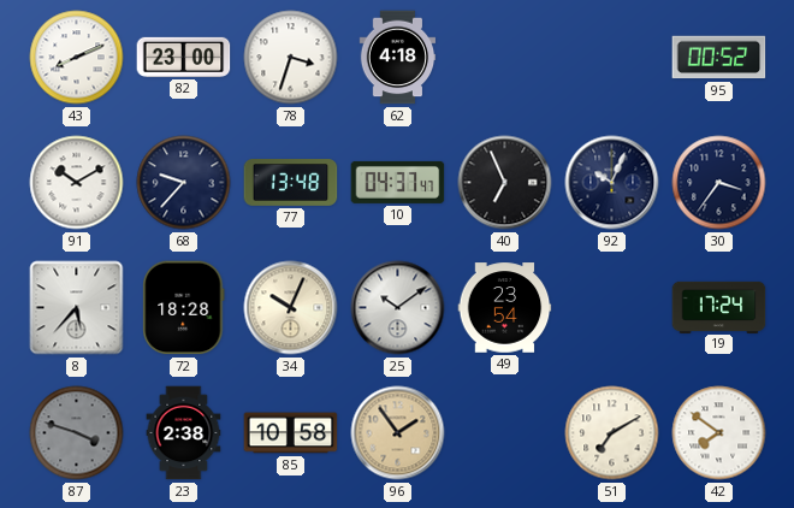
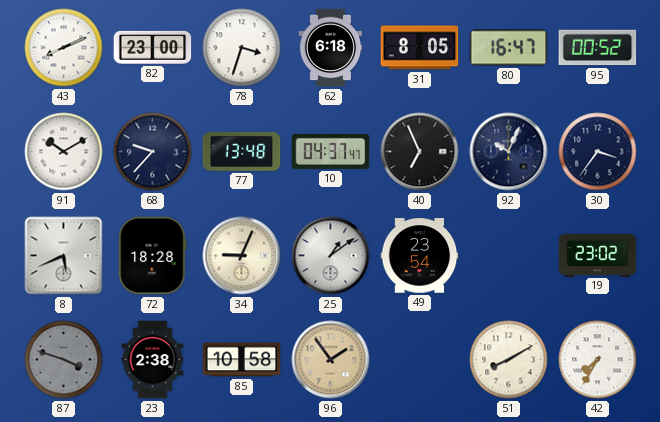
62: 4:18 -> 6:18
31: none -> 8:05
80: none -> 16:47
8: 5:37 -> 5:41
34: 10:04 -> 9:04
25: 10:09 -> 1:09
19: 17:24 -> 23:02
51: 7:10 -> 8:10
42: 7:51 -> 7:35
